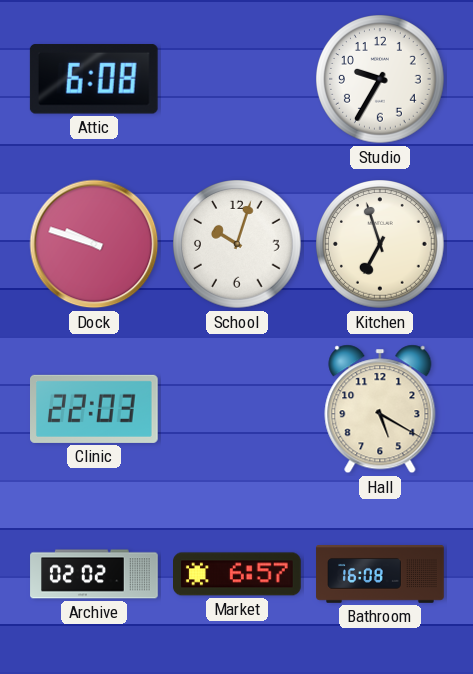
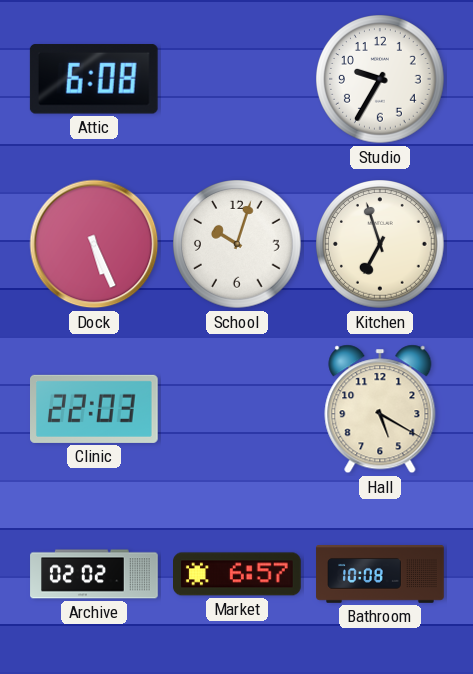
Dock: 9:48 -> 5:26
Bathroom: 16:08 -> 10:08
